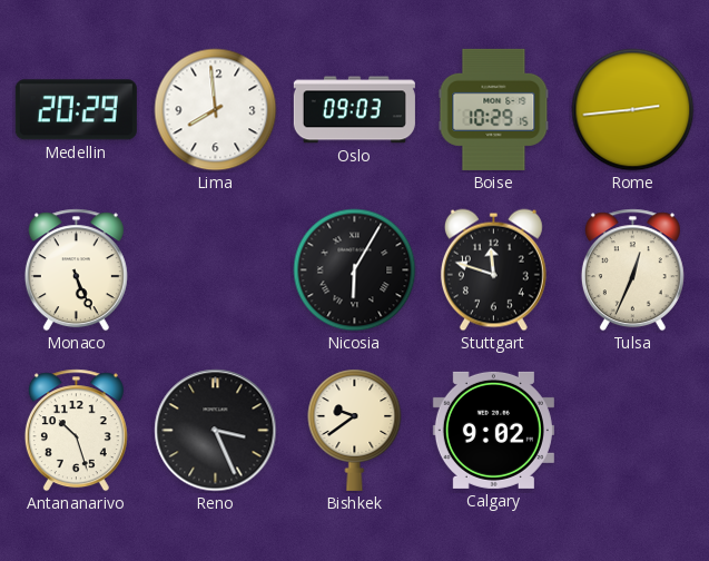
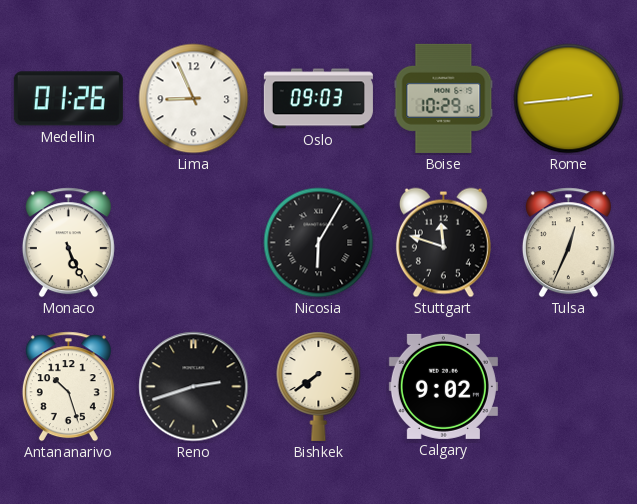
Medellin: 20:29 -> 01:26
Lima: 7:59 -> 8:56
Reno: 3:26 -> 2:42
Bishkek: 9:39 -> 7:39
